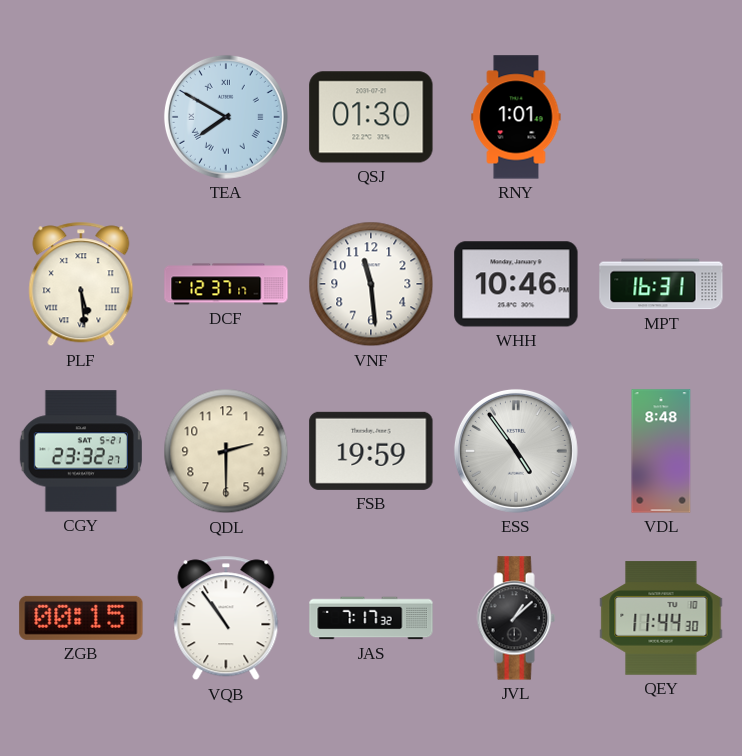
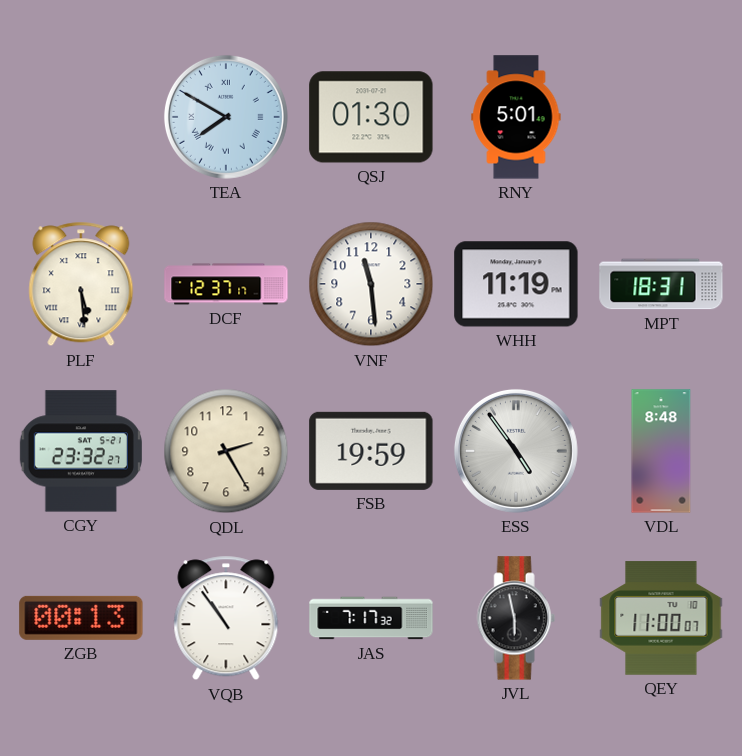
RNY: 1:01 -> 5:01
WHH: 10:46 -> 11:19
MPT: 16:31 -> 18:31
QDL: 2:30 -> 2:25
ZGB: 00:15 -> 00:13
JVL: 1:08 -> 5:58
QEY: 11:44 -> 11:00
